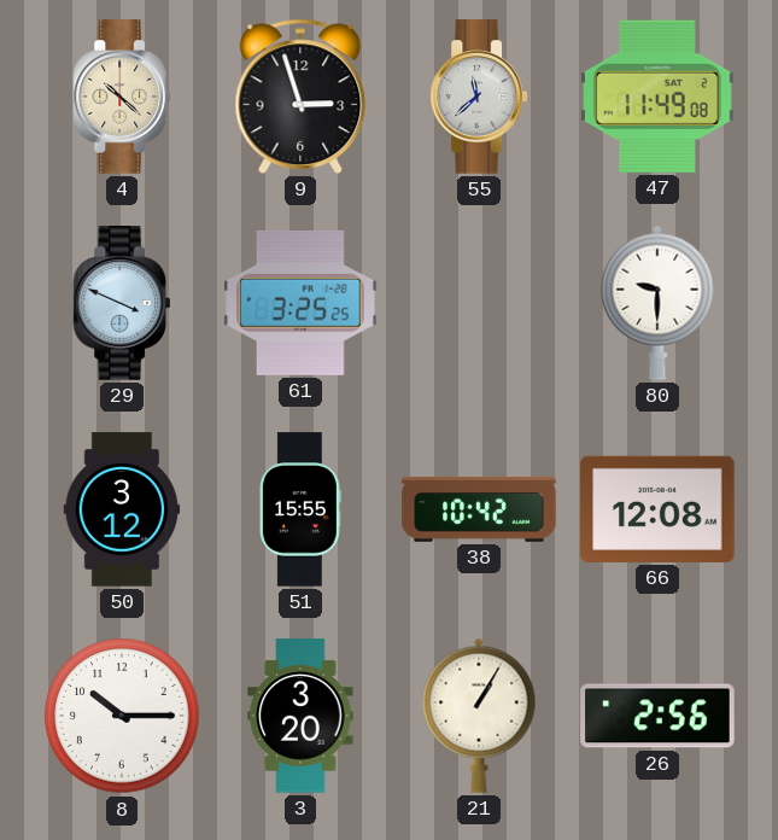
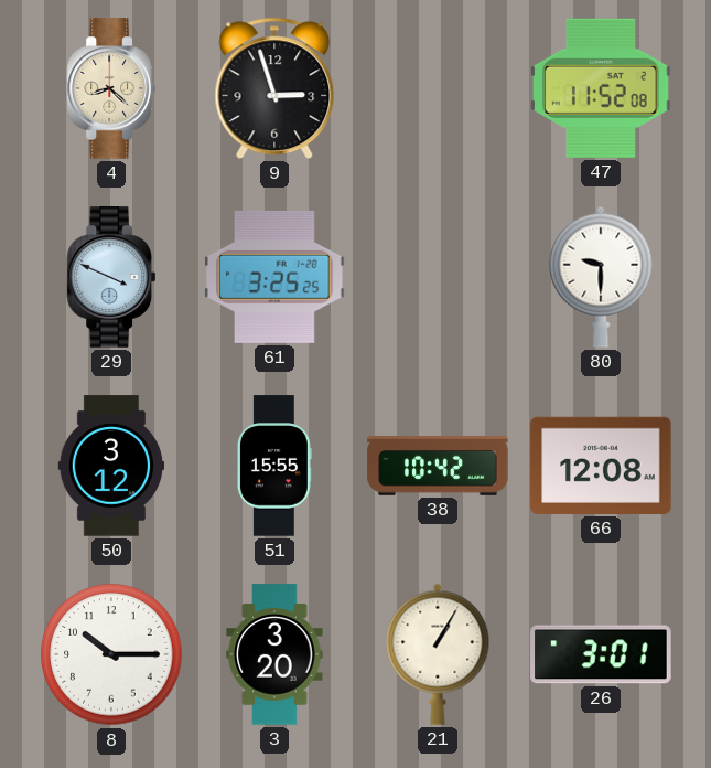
4: 10:22 -> 8:22
55: 11:38 -> none
47: 11:49 -> 11:52
26: 2:56 -> 3:01
